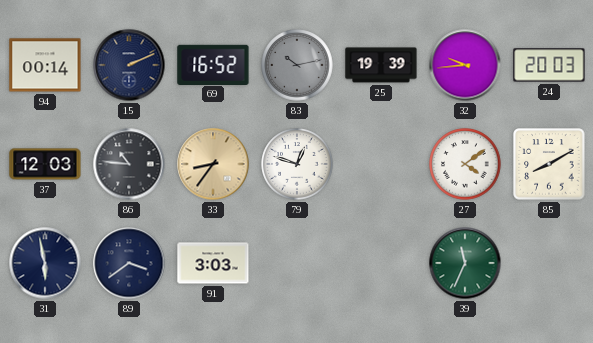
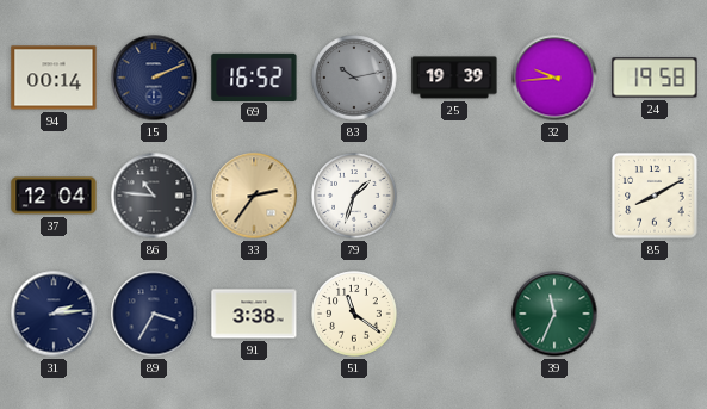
24: 20:03 -> 19:58
37: 12:03 -> 12:04
33: 8:36 -> 2:36
79: 12:48 -> 1:33
27: 4:09 -> none
31: 5:58 -> 2:14
89: 3:39 -> 3:35
91: 3:03 -> 3:38
51: none -> 11:21
